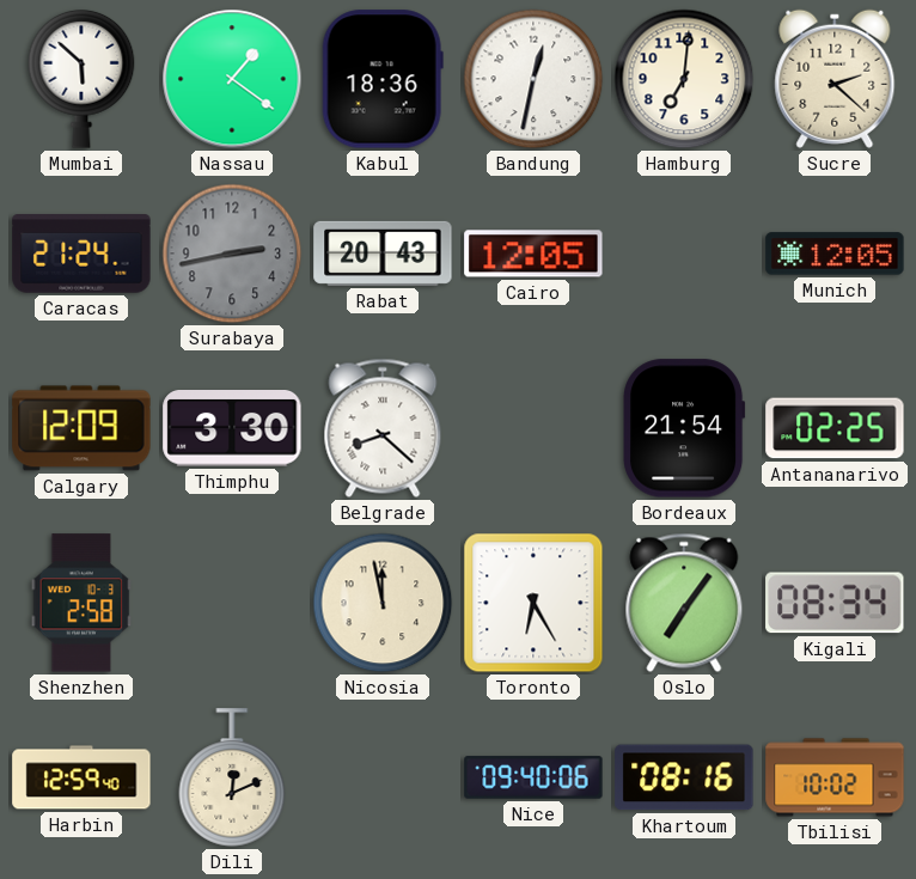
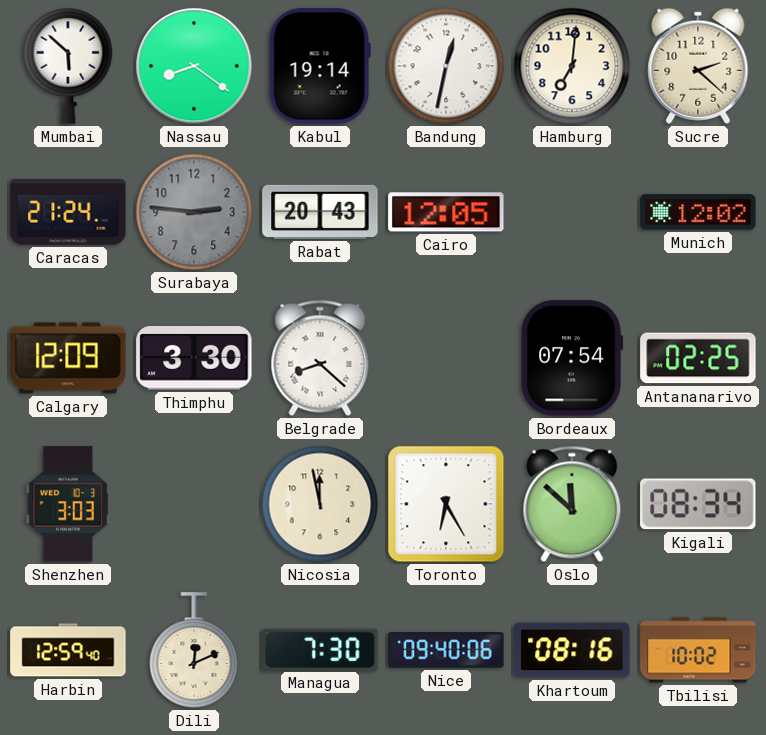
Nassau: 1:21 -> 8:21
Kabul: 18:36 -> 19:14
Surabaya: 2:43 -> 2:46
Munich: 12:05 -> 12:02
Bordeaux: 21:54 -> 07:54
Shenzhen: 2:58 -> 3:03
Oslo: 7:06 -> 11:52
Managua: none -> 7:30
